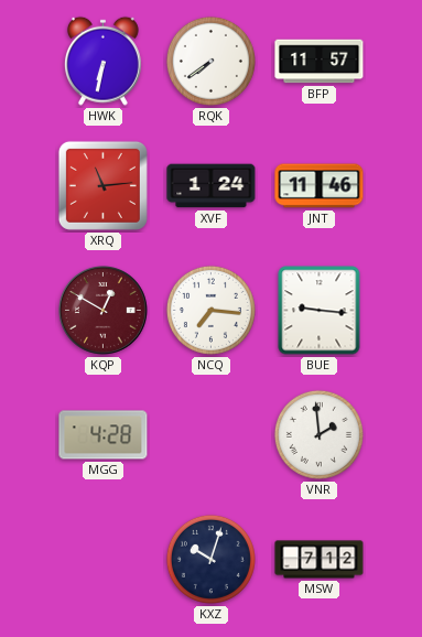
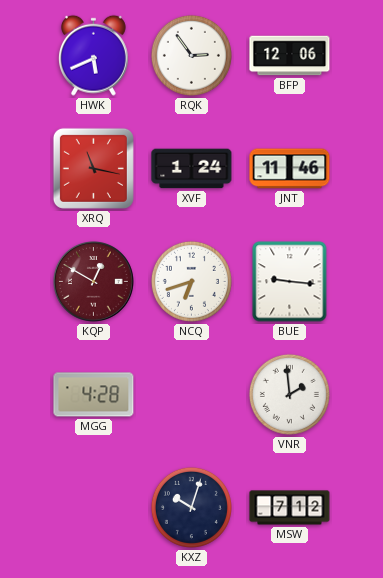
HWK: 6:32 -> 5:41
RQK: 7:39 -> 2:54
BFP: 11:57 -> 12:06
XRQ: 11:14 -> 11:17
NCQ: 7:16 -> 6:42
